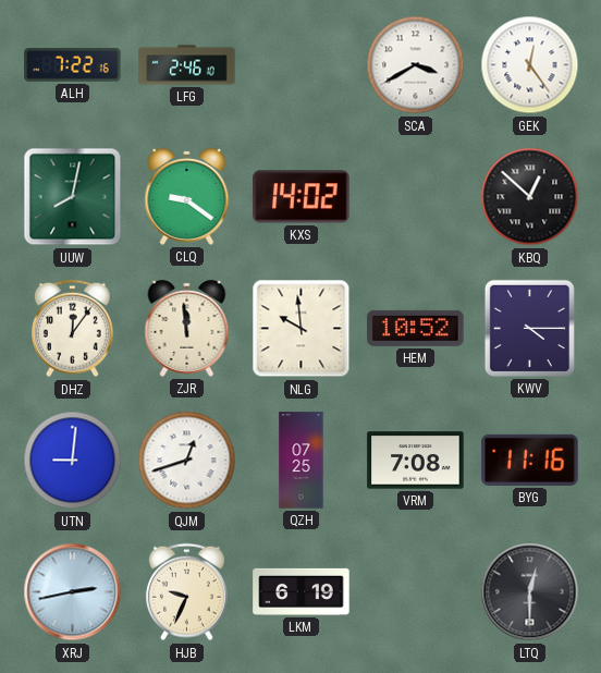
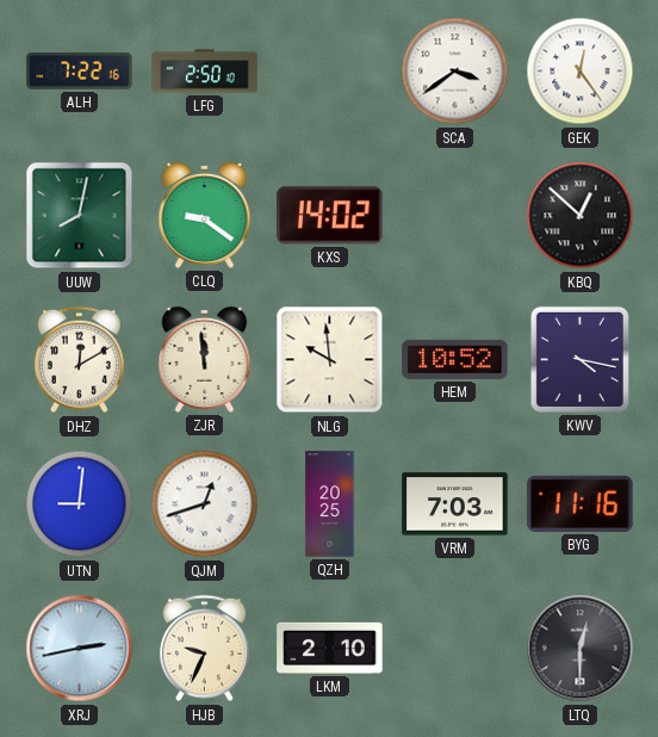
LFG: 2:46 -> 2:50
SCA: 3:40 -> 3:39
DHZ: 12:06 -> 12:10
KWV: 4:15 -> 4:17
QZH: 07:25 -> 20:25
VRM: 7:08 -> 7:03
LKM: 6:19 -> 2:10
